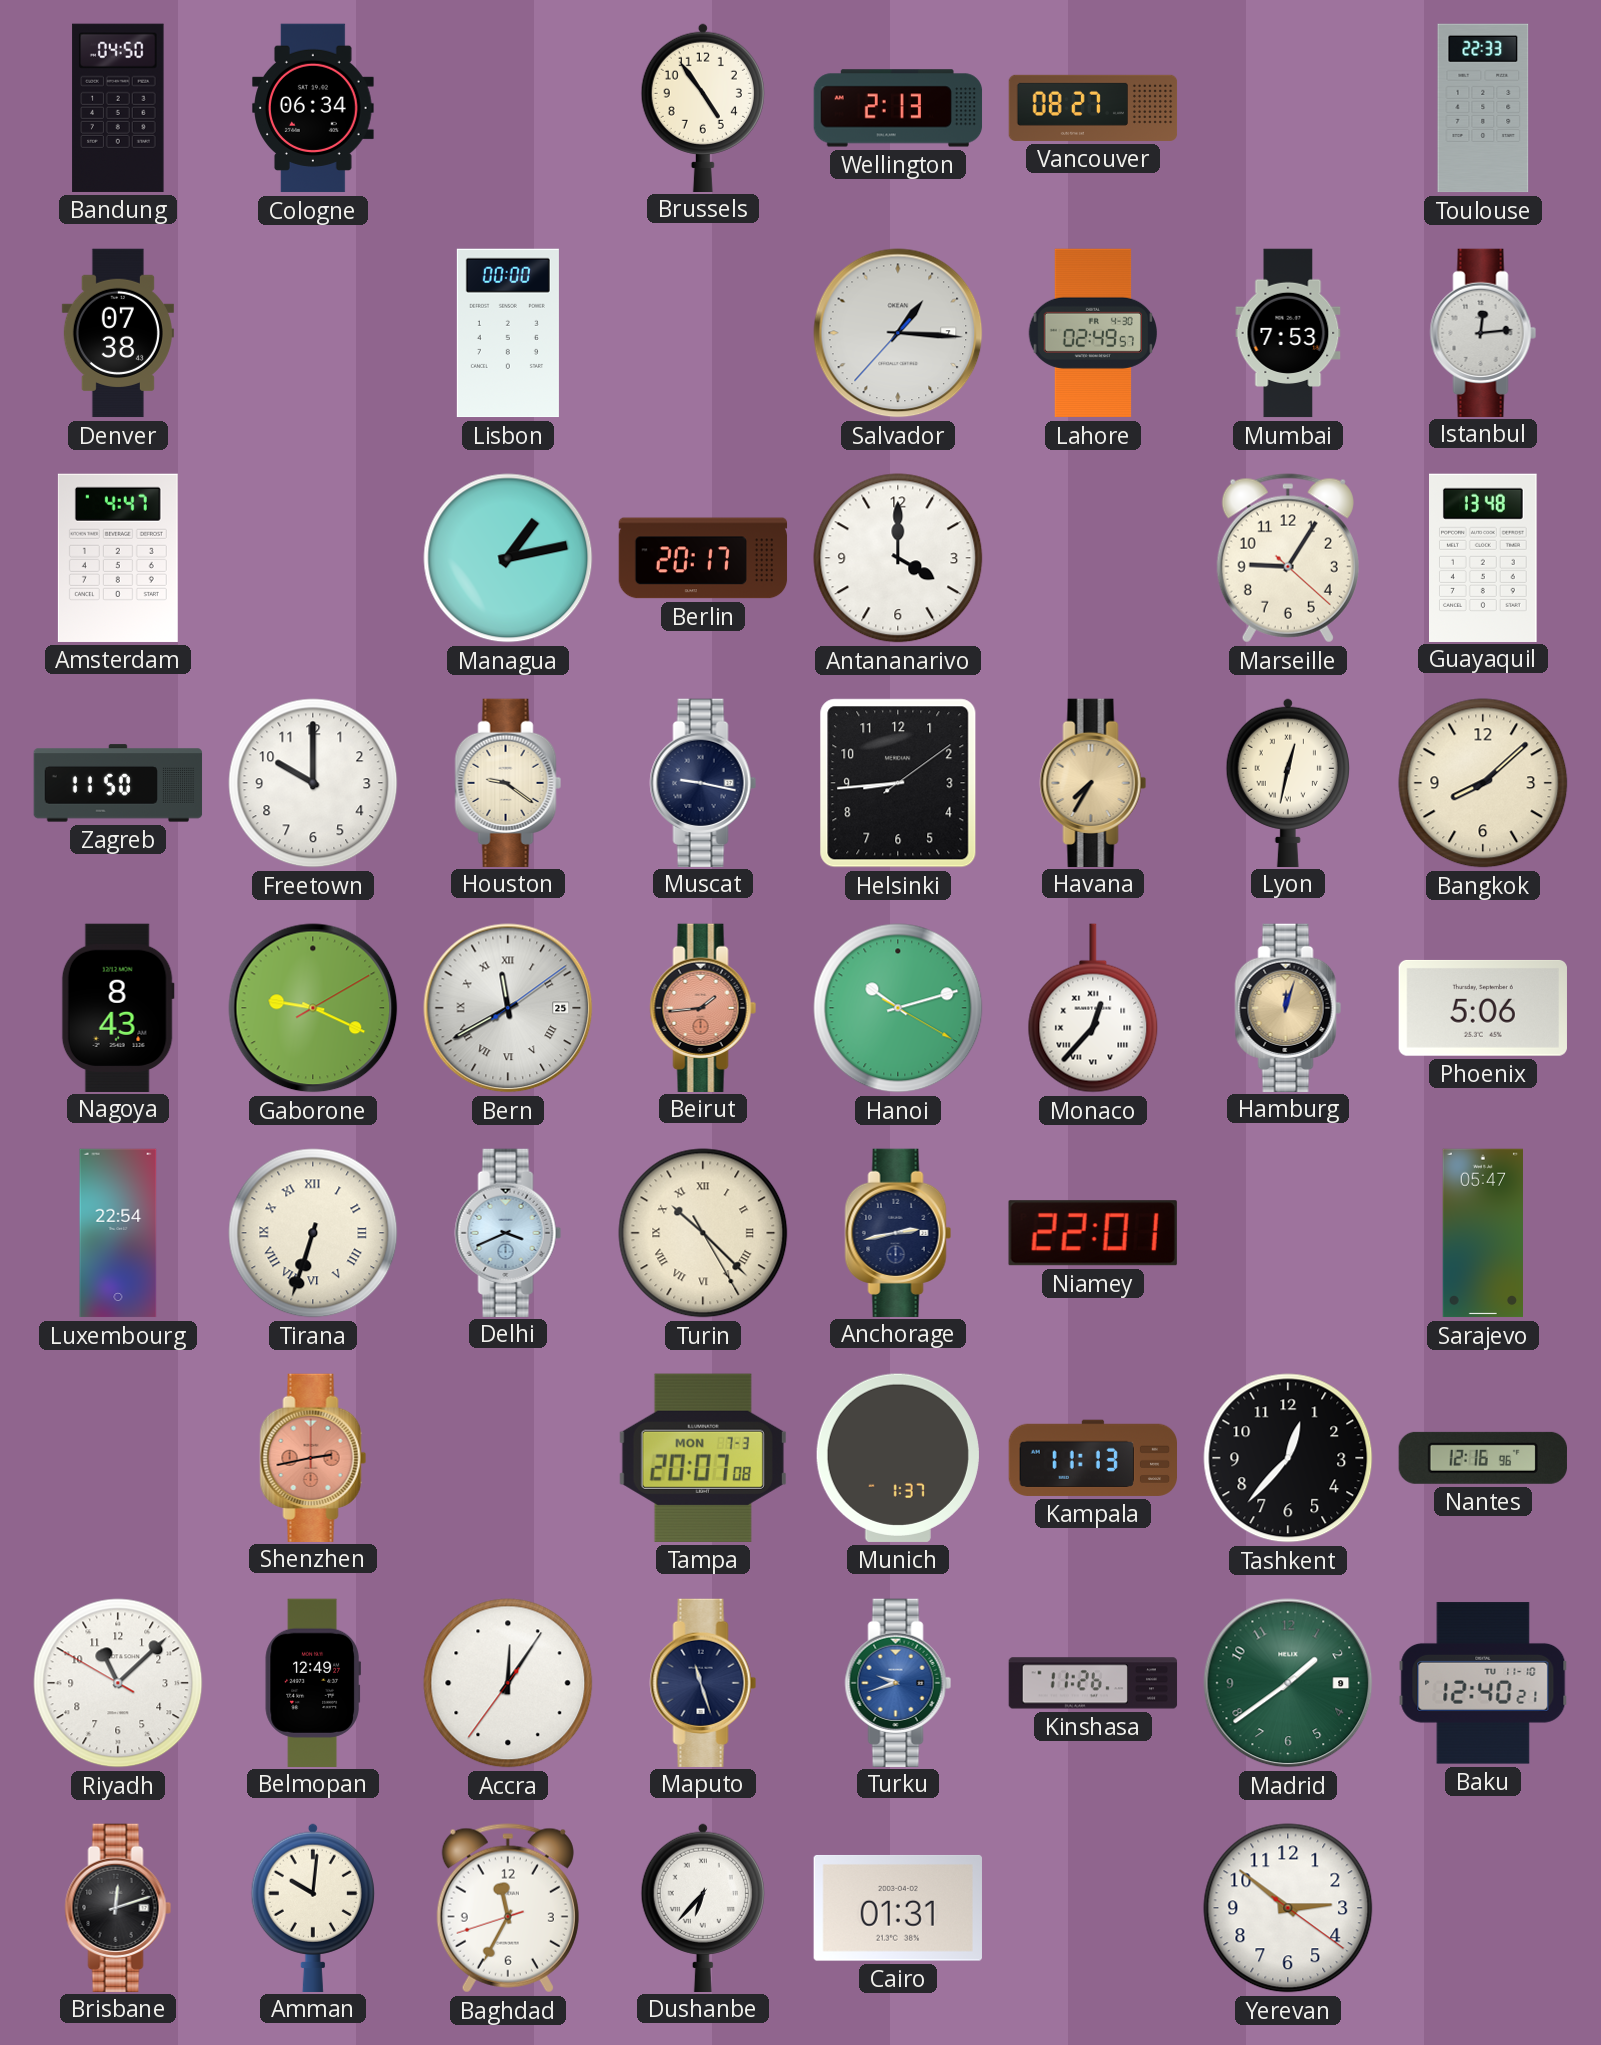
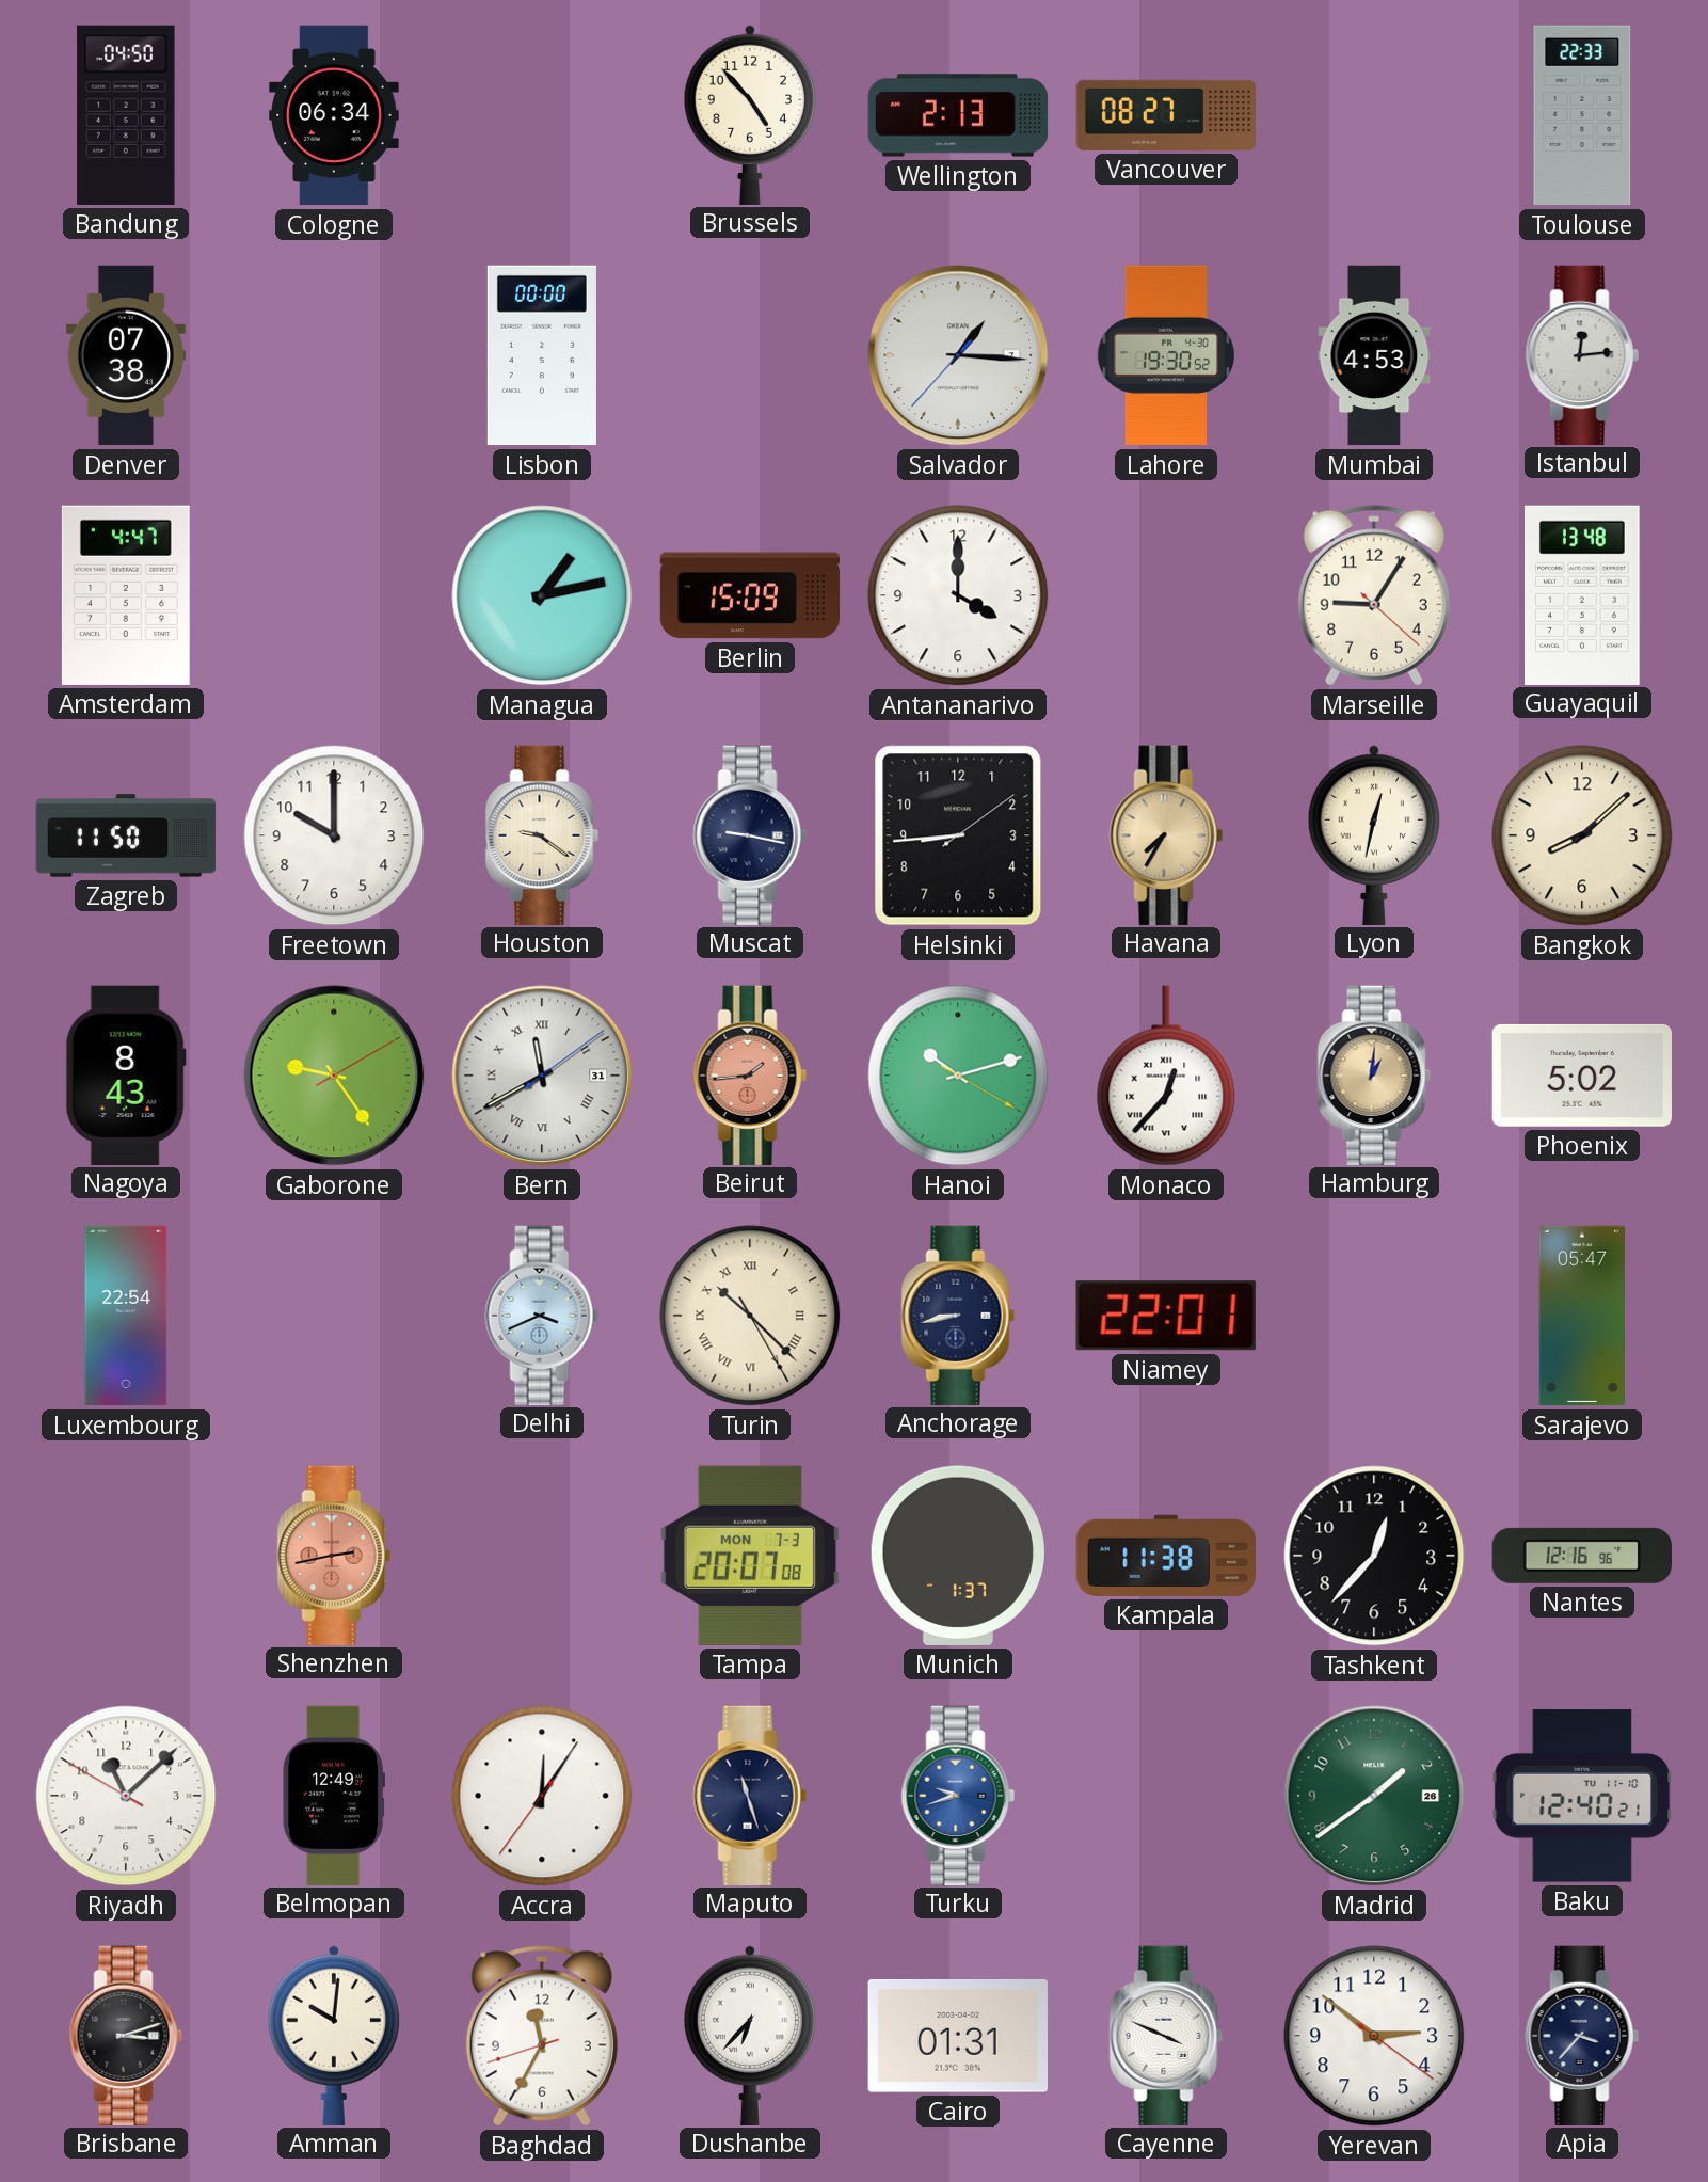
Brussels: 4:54 -> 4:53
Lahore: 02:49 -> 19:30
Mumbai: 7:53 -> 4:53
Berlin: 20:17 -> 15:09
Gaborone: 9:19 -> 9:24
Bern date: 25 -> 31
Hamburg: 12:03 -> 1:01
Phoenix: 5:06 -> 5:02
Tirana: 6:33 -> none
Anchorage: 2:43 -> 8:43
Kampala: 11:13 -> 11:38
Kinshasa: 11:26 -> none
Madrid date: 9 -> 26
Brisbane: 12:12 -> 3:12
Cayenne: none -> 3:49
Apia: none -> 3:37
